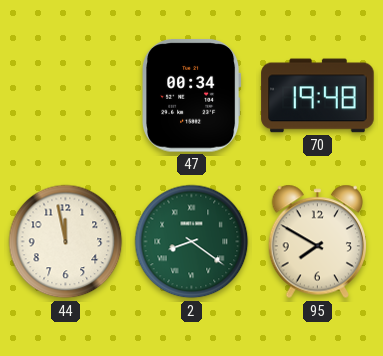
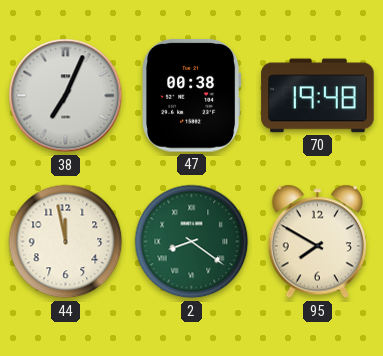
38: none -> 7:04
47: 00:34 -> 00:38
